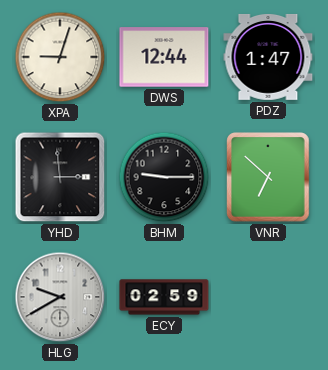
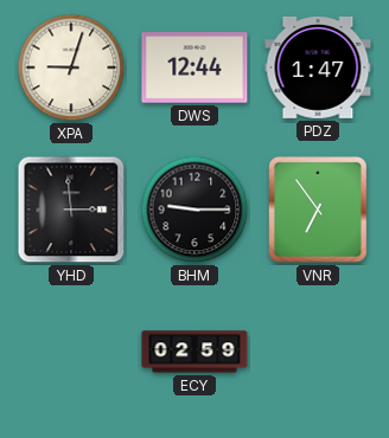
VNR: 6:52 -> 6:54
HLG: 9:40 -> none
